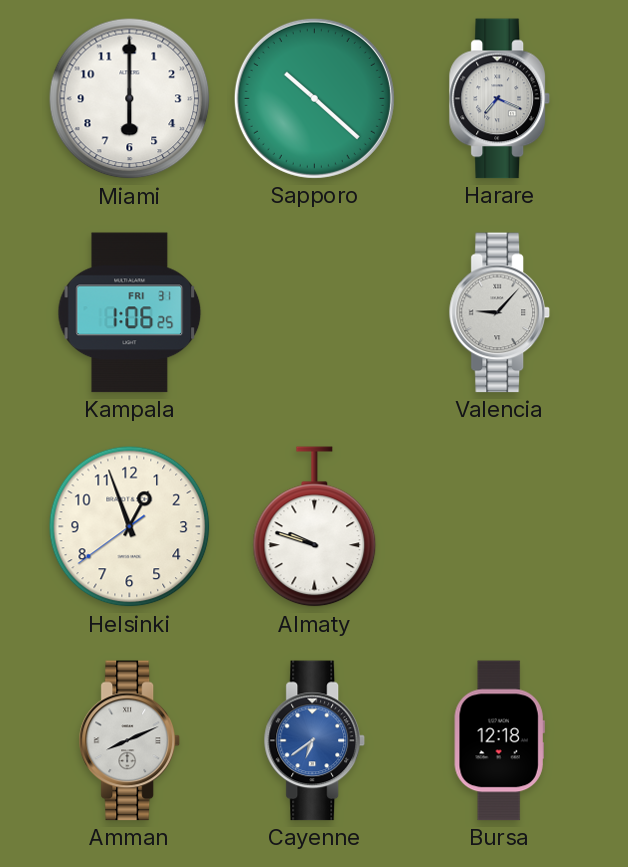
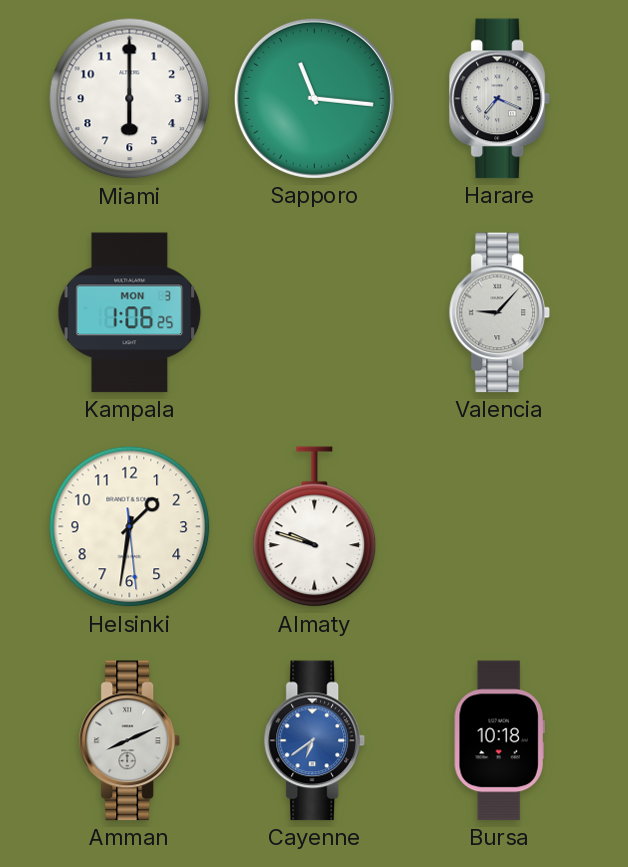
Sapporo: 10:22 -> 11:16
Kampala date: FRI 31 -> MON 3
Helsinki: 12:56 -> 1:31
Bursa: 12:18 -> 10:18
